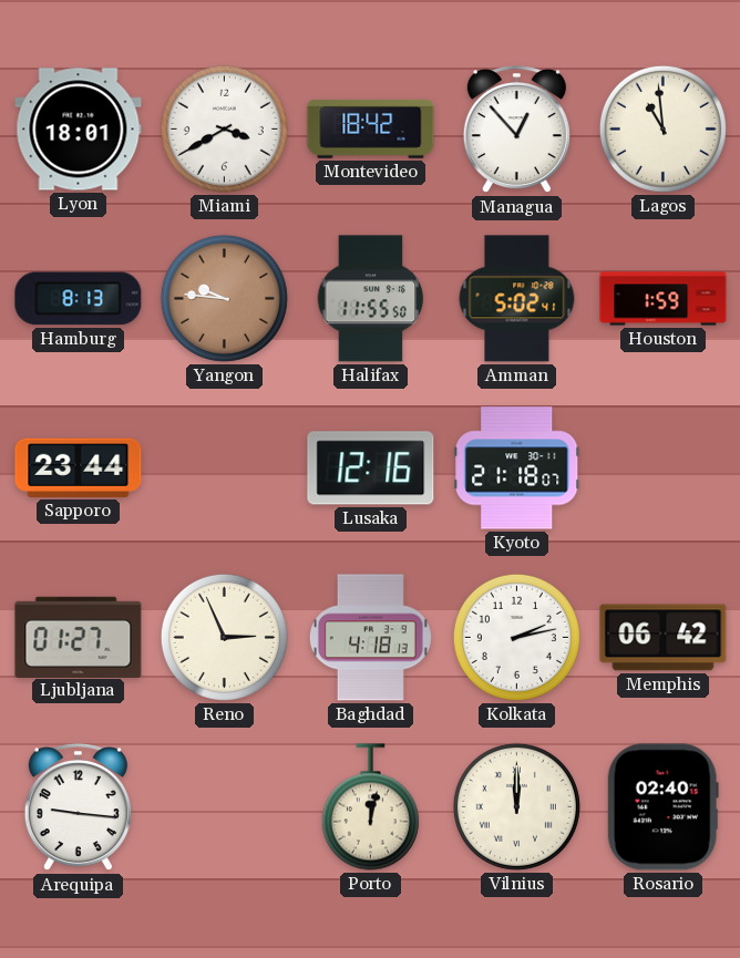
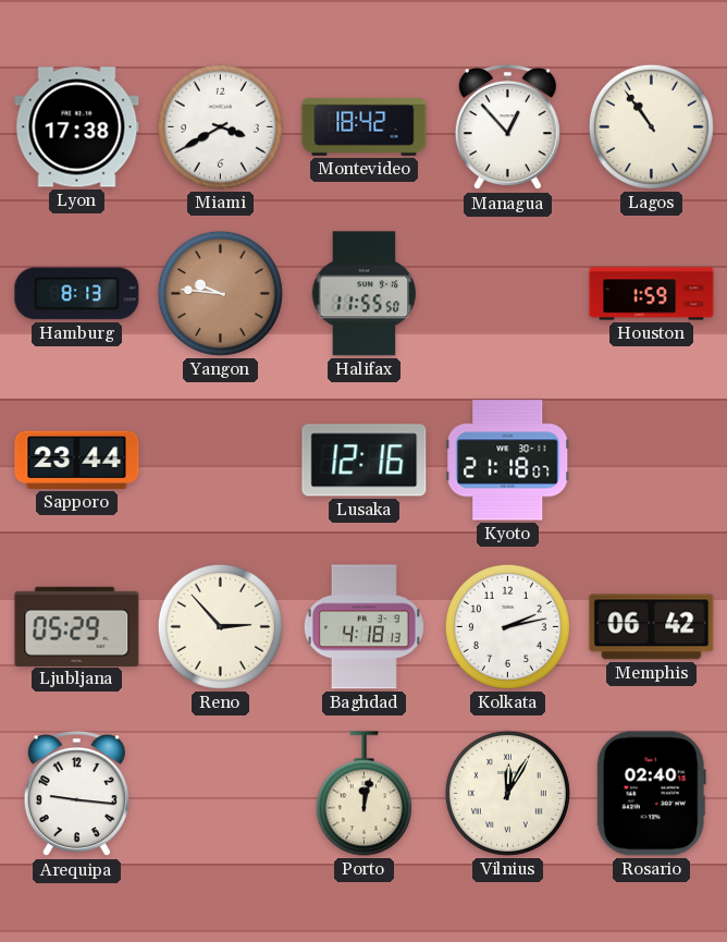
Lyon: 18:01 -> 17:38
Lagos: 10:59 -> 10:54
Amman: 5:02 -> none
Ljubljana: 01:27 -> 05:29
Reno: 2:56 -> 2:53
Vilnius: 12:00 -> 12:05
